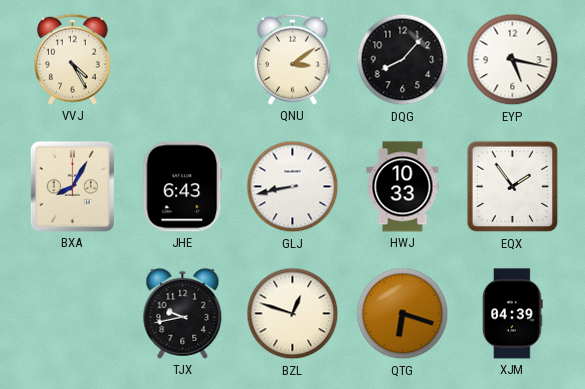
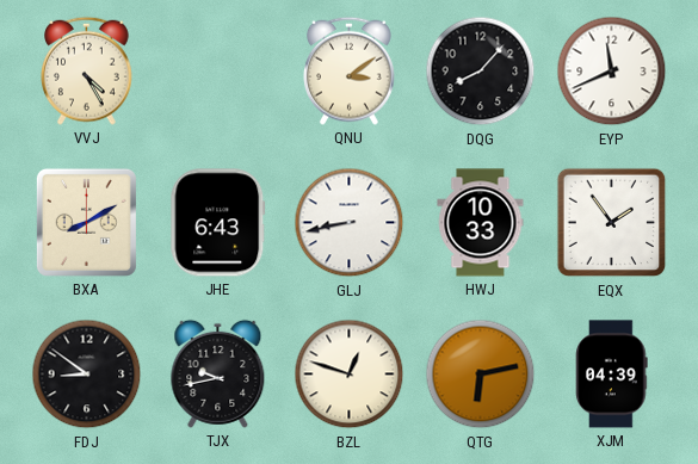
EYP: 5:17 -> 11:41
BXA: 8:05 -> 8:10
FDJ: none -> 8:51
QTG: 6:18 -> 6:13
